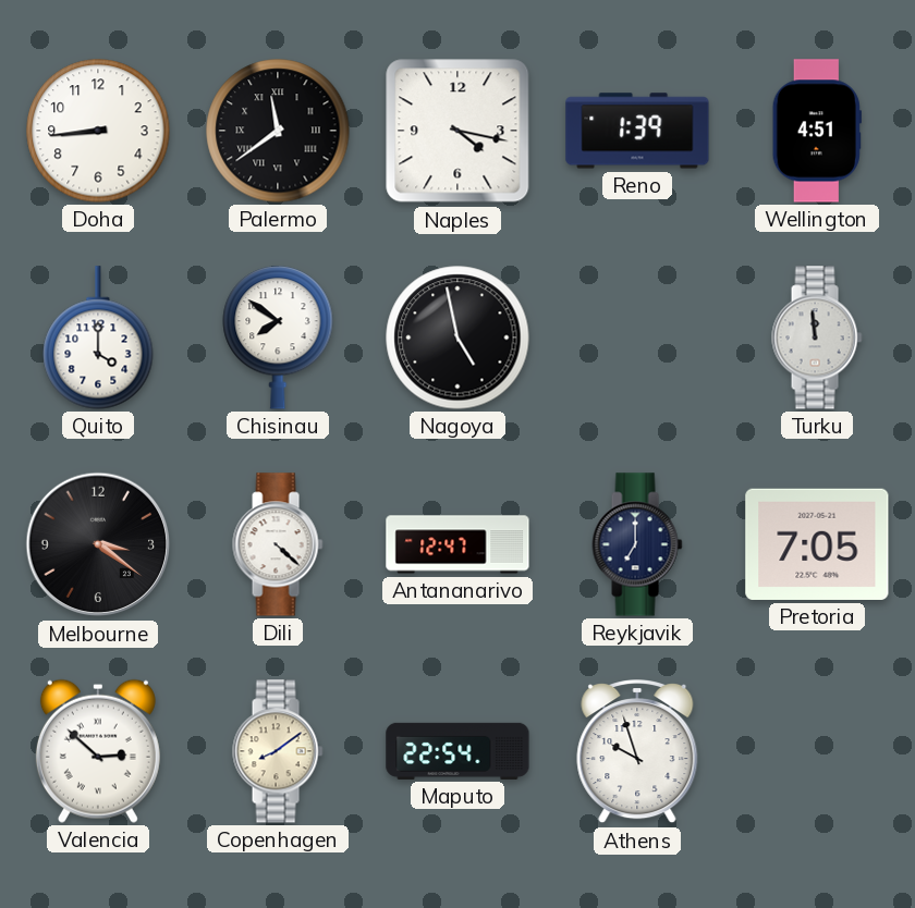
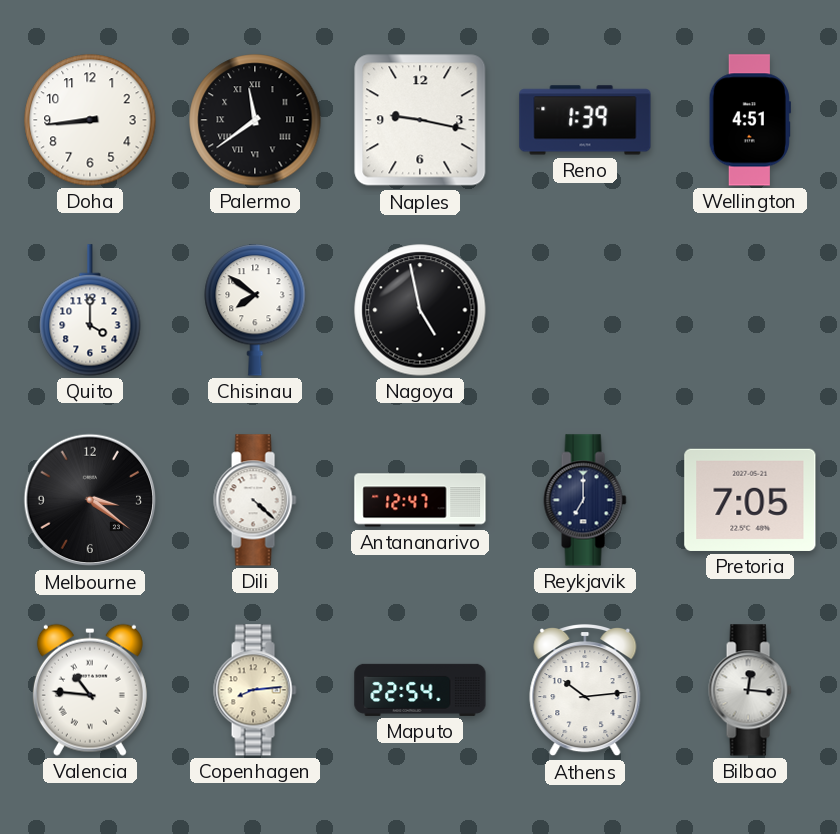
Naples: 4:17 -> 9:17
Turku: 11:59 -> none
Valencia: 2:52 -> 10:46
Copenhagen: 8:09 -> 8:14
Athens: 9:57 -> 10:14
Bilbao: none -> 12:16
